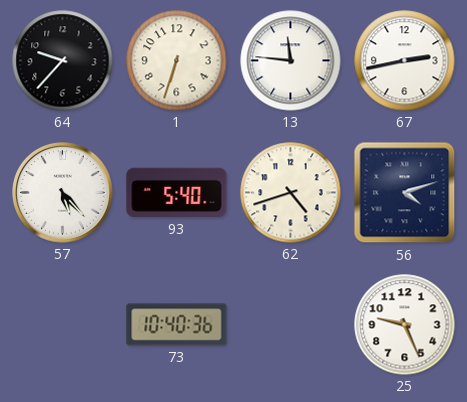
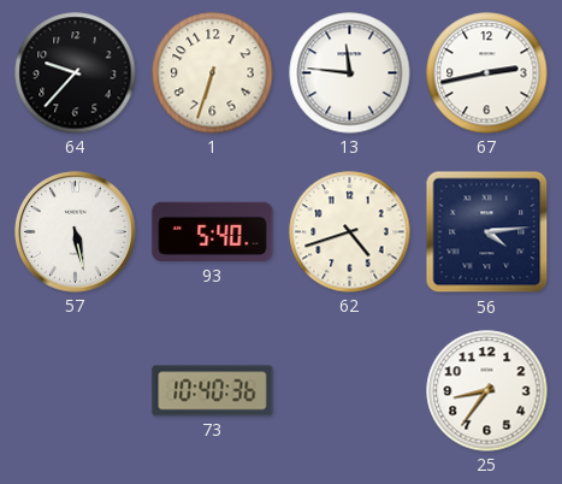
57: 5:23 -> 5:28
56: 4:12 -> 4:14
25: 9:26 -> 8:36
